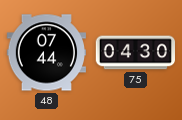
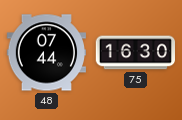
75: 04:30 -> 16:30
